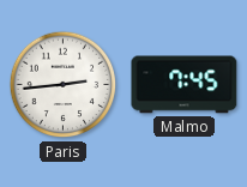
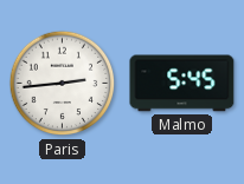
Malmo: 7:45 -> 5:45
